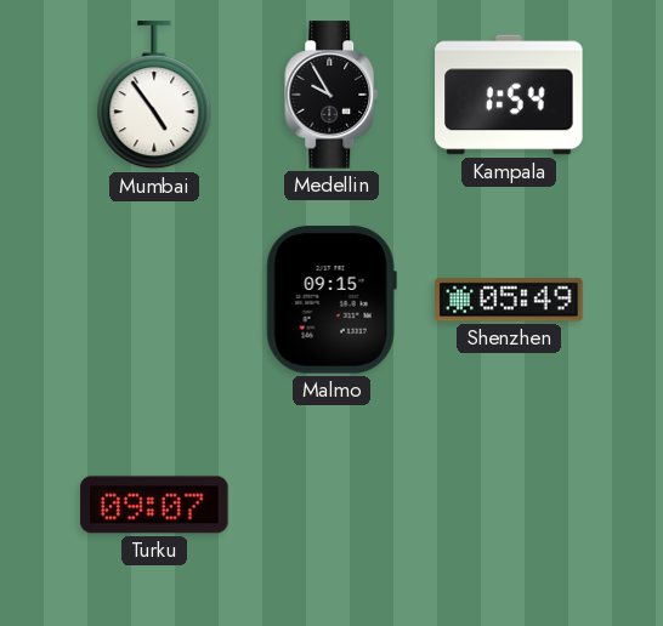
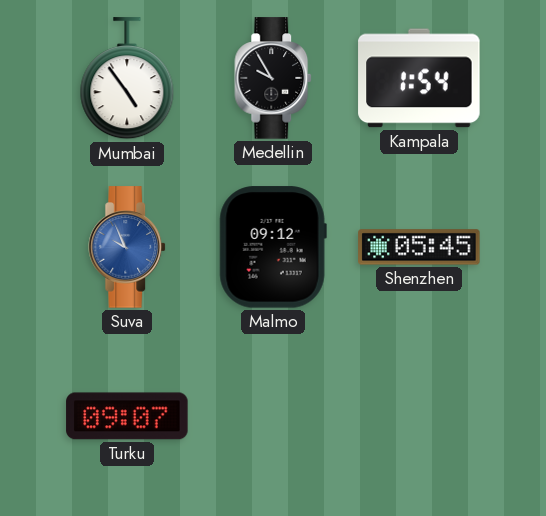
Suva: none -> 9:56
Malmo: 09:15 -> 09:12
Shenzhen: 05:49 -> 05:45
